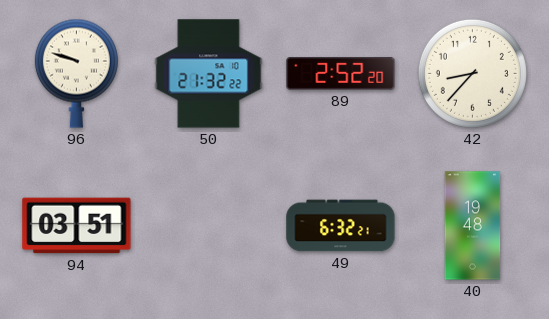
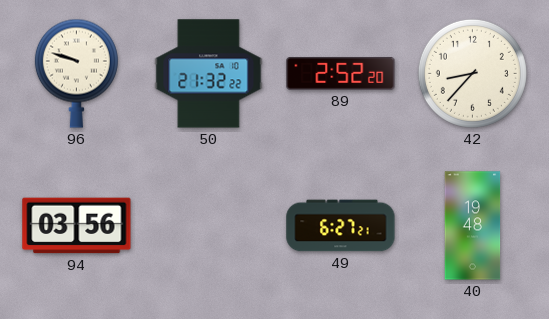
94: 03:51 -> 03:56
49: 6:32 -> 6:27
